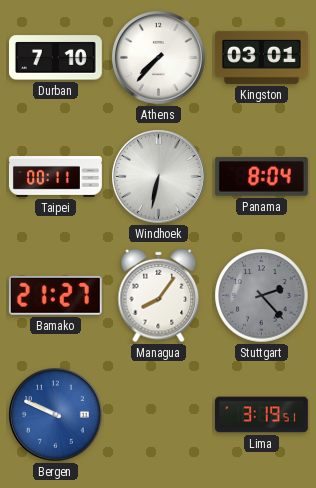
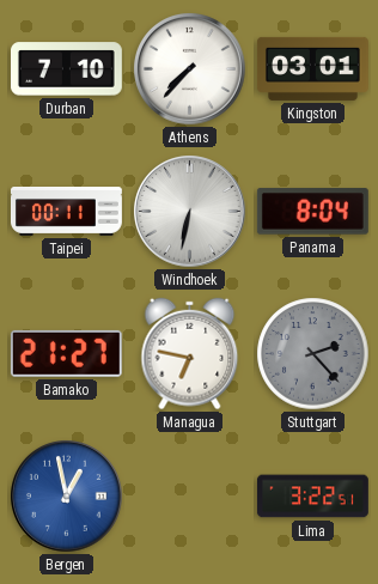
Managua: 8:06 -> 6:47
Bergen: 9:49 -> 12:58
Lima: 3:19 -> 3:22
